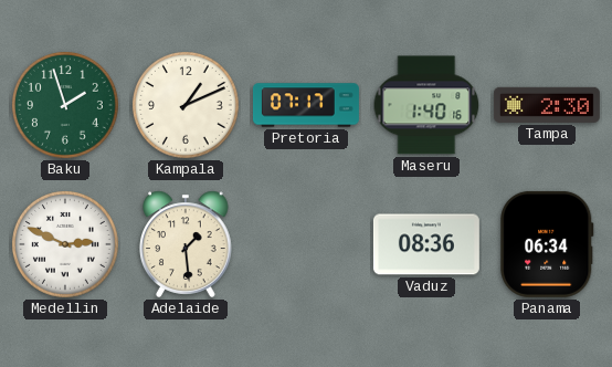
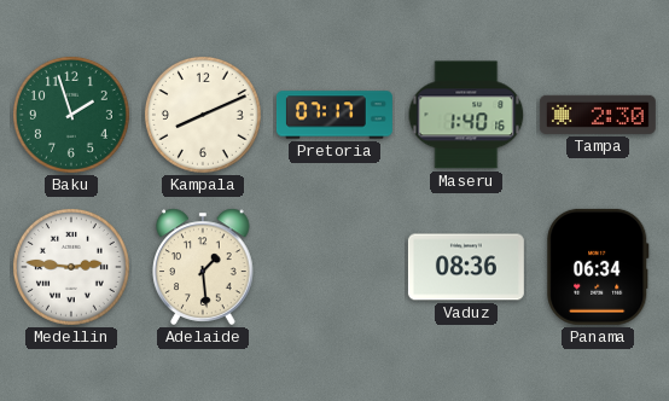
Kampala: 1:11 -> 8:11
Medellin: 2:49 -> 2:46
